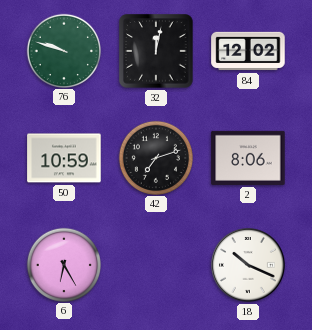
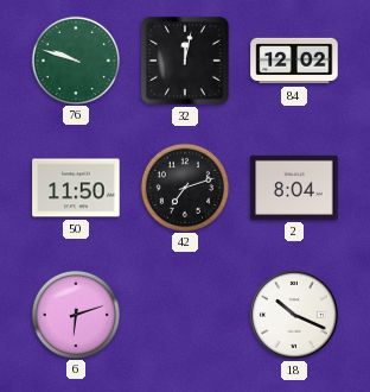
50: 10:59 -> 11:50
2: 8:06 -> 8:04
6: 6:25 -> 6:12
